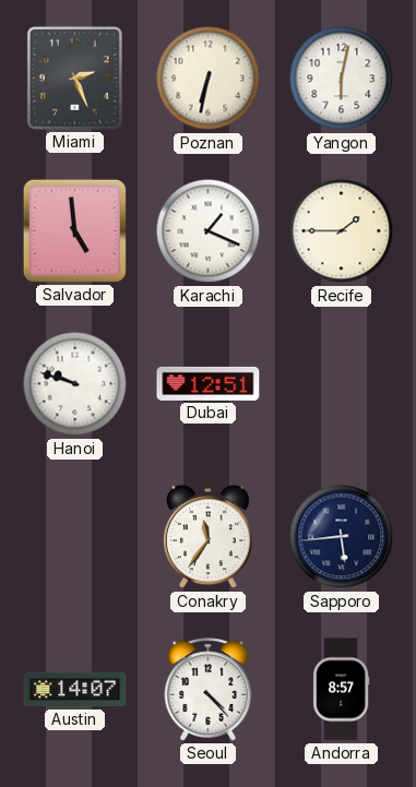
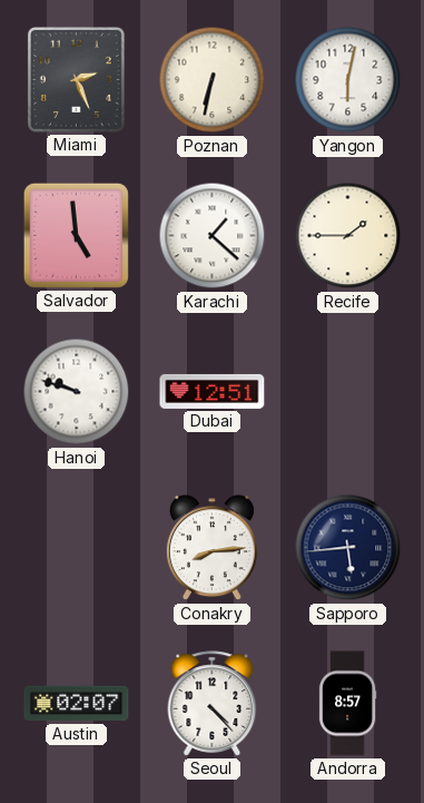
Karachi: 1:19 -> 1:22
Conakry: 11:36 -> 8:14
Austin: 14:07 -> 02:07
